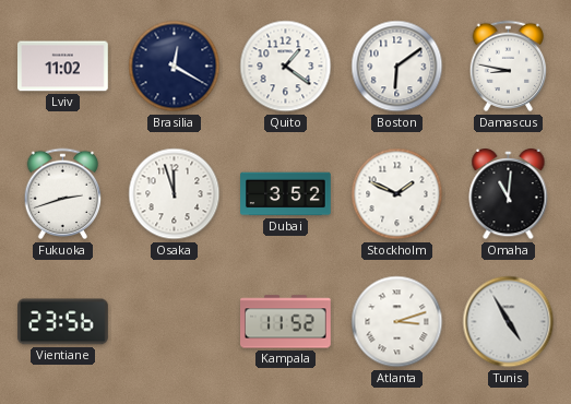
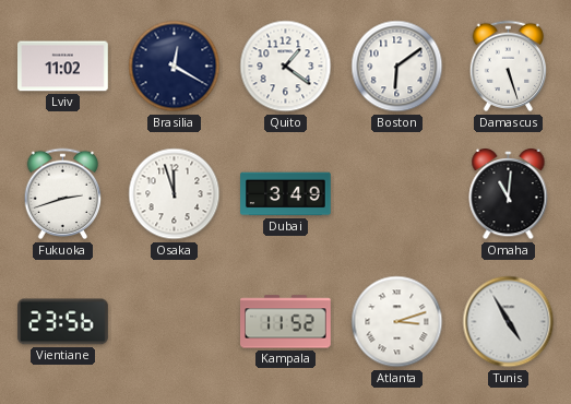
Damascus: 8:47 -> 5:27
Dubai: 3:52 -> 3:49
Stockholm: 1:49 -> none
